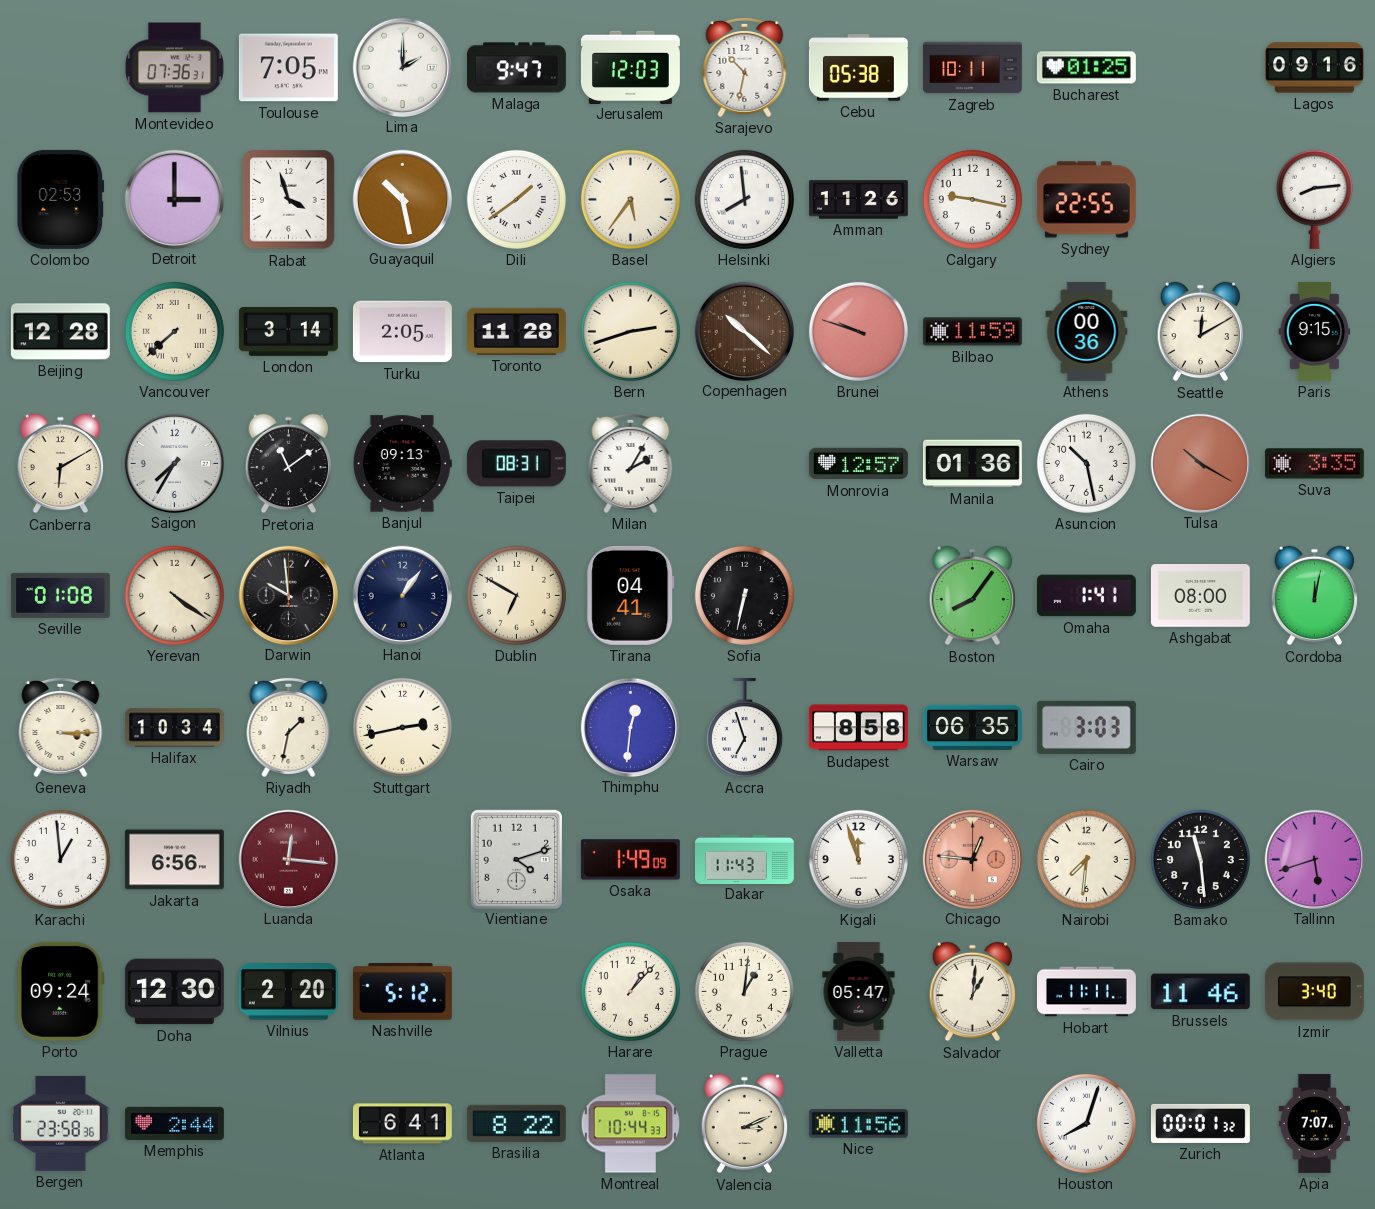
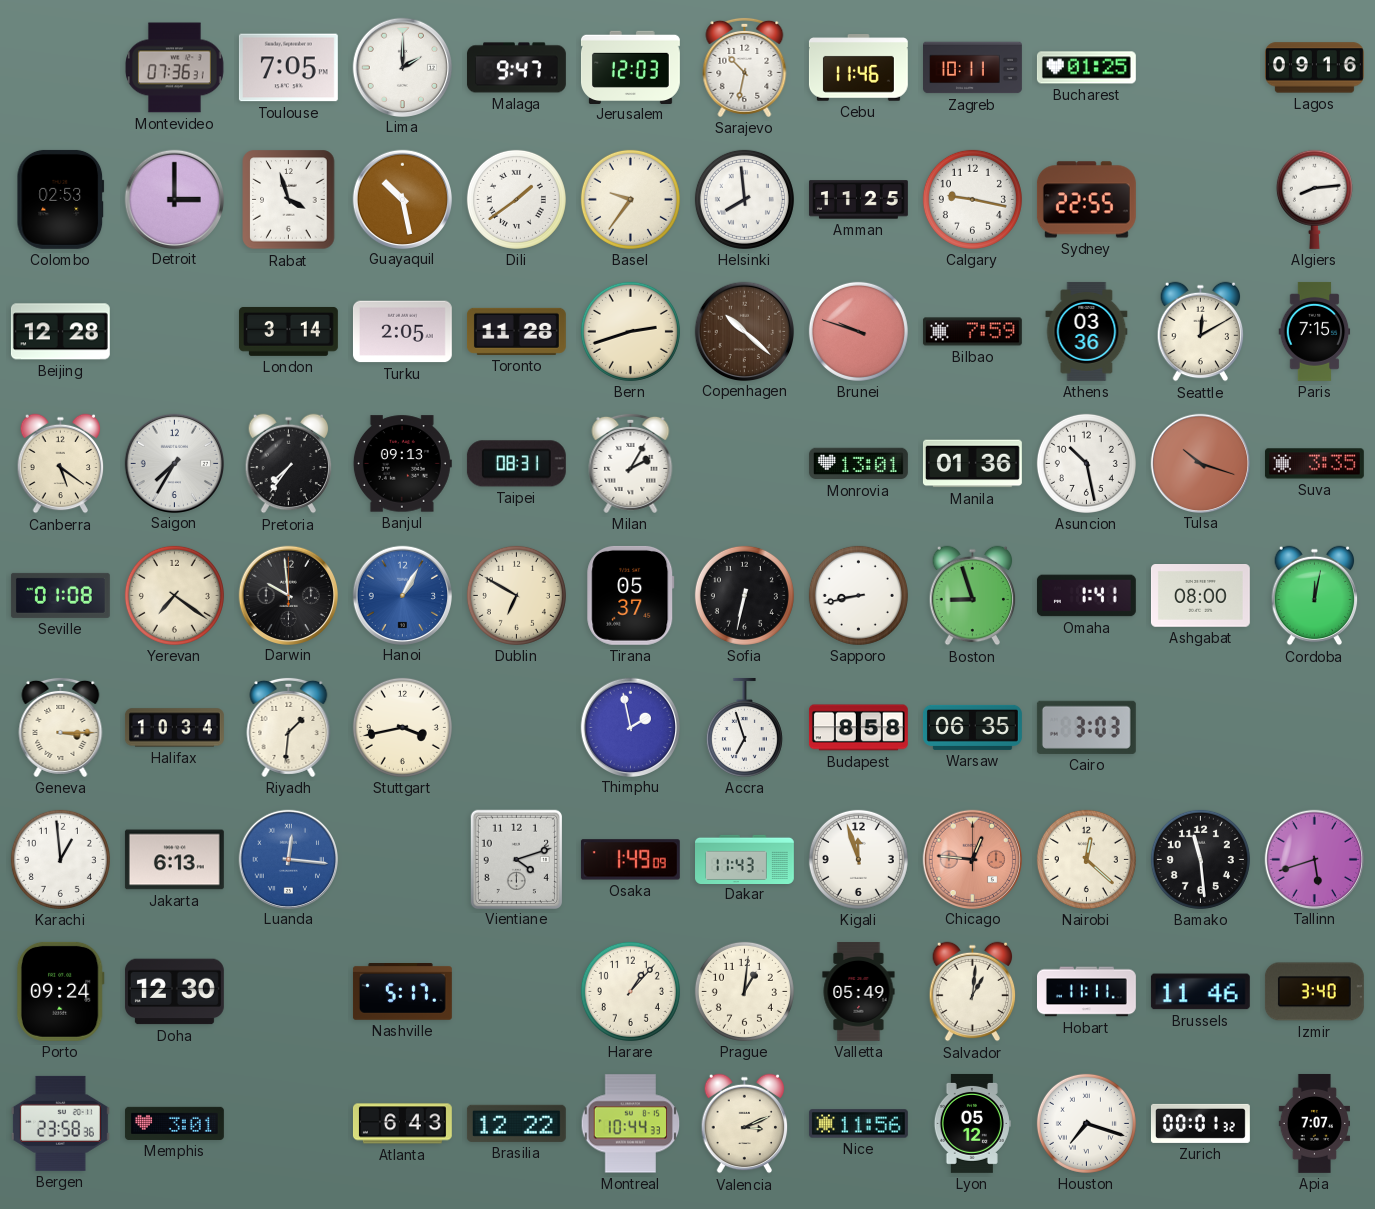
Cebu: 05:38 -> 11:46
Basel: 5:36 -> 9:36
Amman: 11:26 -> 11:25
Vancouver: 7:38 -> none
Bilbao: 11:59 -> 7:59
Athens: 00:36 -> 03:36
Paris: 9:15 -> 7:15
Canberra: 6:10 -> 5:21
Pretoria: 11:09 -> 7:36
Monrovia: 12:57 -> 13:01
Tulsa: 10:20 -> 10:18
Yerevan: 4:21 -> 7:21
Hanoi: 1:06 -> 1:05
Hanoi dial: navy -> blue
Tirana: 04:41 -> 05:37
Sapporo: none -> 8:43
Boston: 8:06 -> 8:57
Riyadh: 1:32 -> 1:31
Stuttgart: 2:43 -> 3:43
Thimphu: 12:31 -> 1:58
Jakarta: 6:56 -> 6:13
Luanda dial: burgundy -> blue
Nairobi: 7:31 -> 12:22
Vilnius: 2:20 -> none
Nashville: 5:12 -> 5:17
Valletta: 05:47 -> 05:49
Memphis: 2:44 -> 3:01
Atlanta: 6:41 -> 6:43
Brasilia: 8:22 -> 12:22
Lyon: none -> 05:12
Houston: 8:03 -> 7:18
